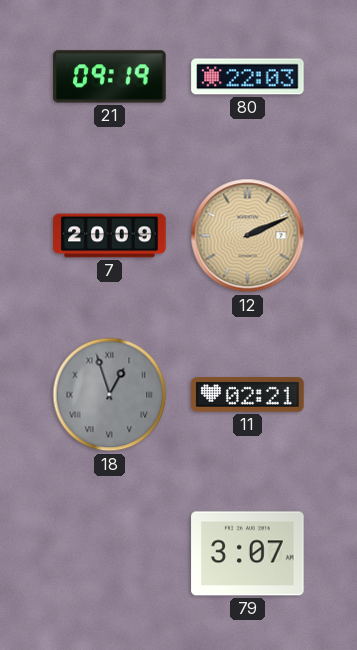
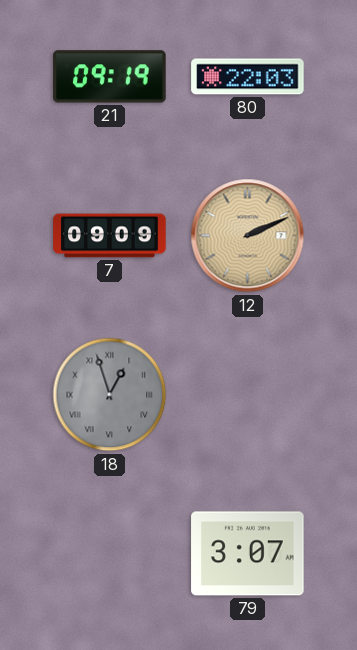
7: 20:09 -> 09:09
11: 02:21 -> none
